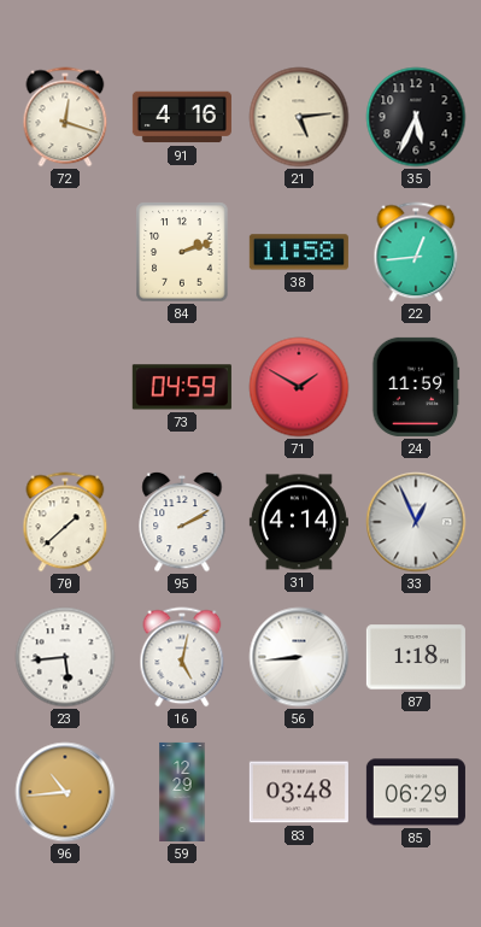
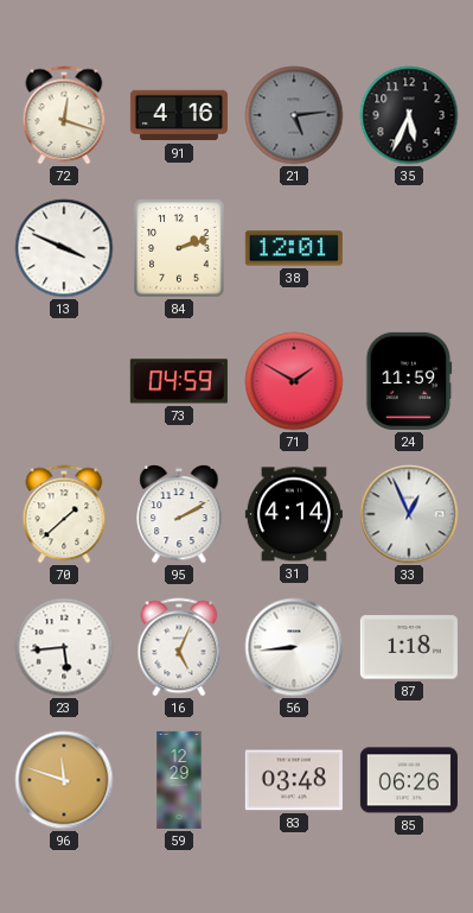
21 dial: cream -> grey
13: none -> 3:49
38: 11:58 -> 12:01
22: 12:44 -> none
16: 5:02 -> 5:04
96: 10:44 -> 11:48
85: 06:29 -> 06:26
